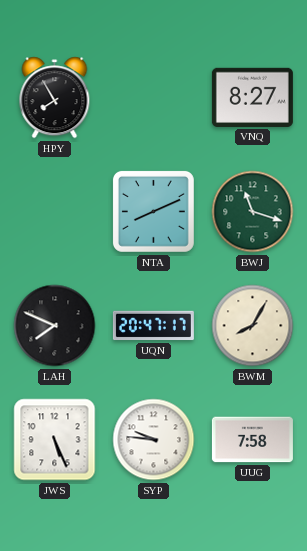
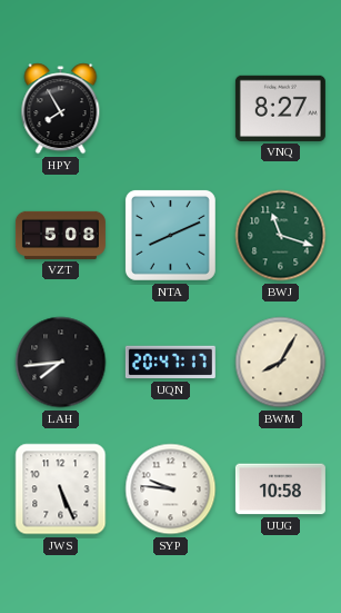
VZT: none -> 5:08
LAH: 7:49 -> 7:44
UUG: 7:58 -> 10:58
